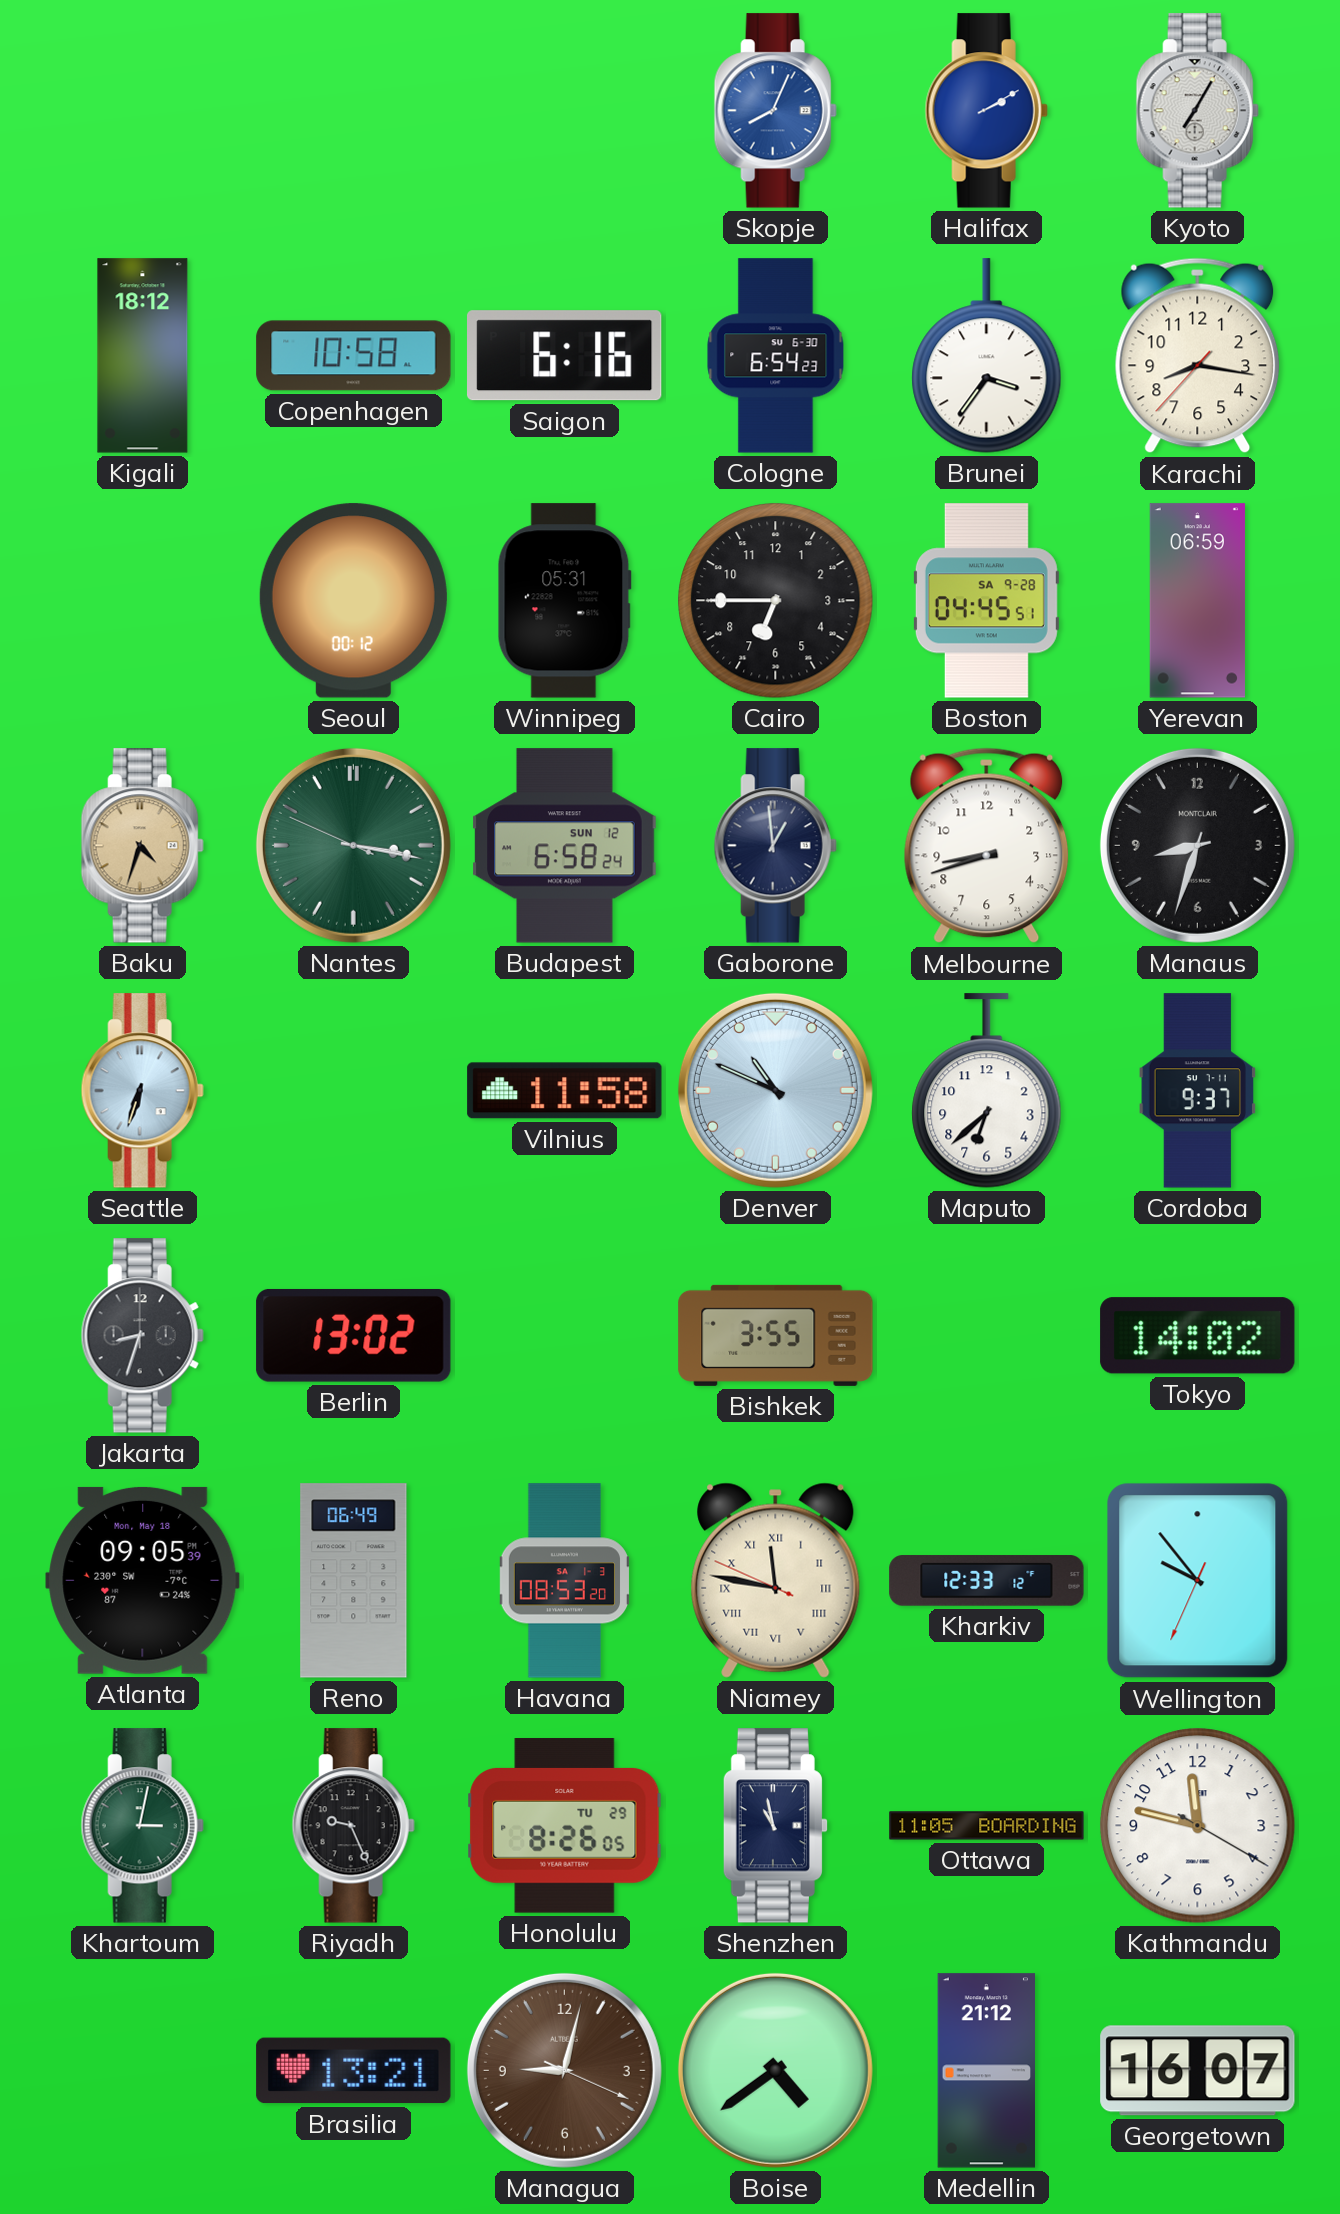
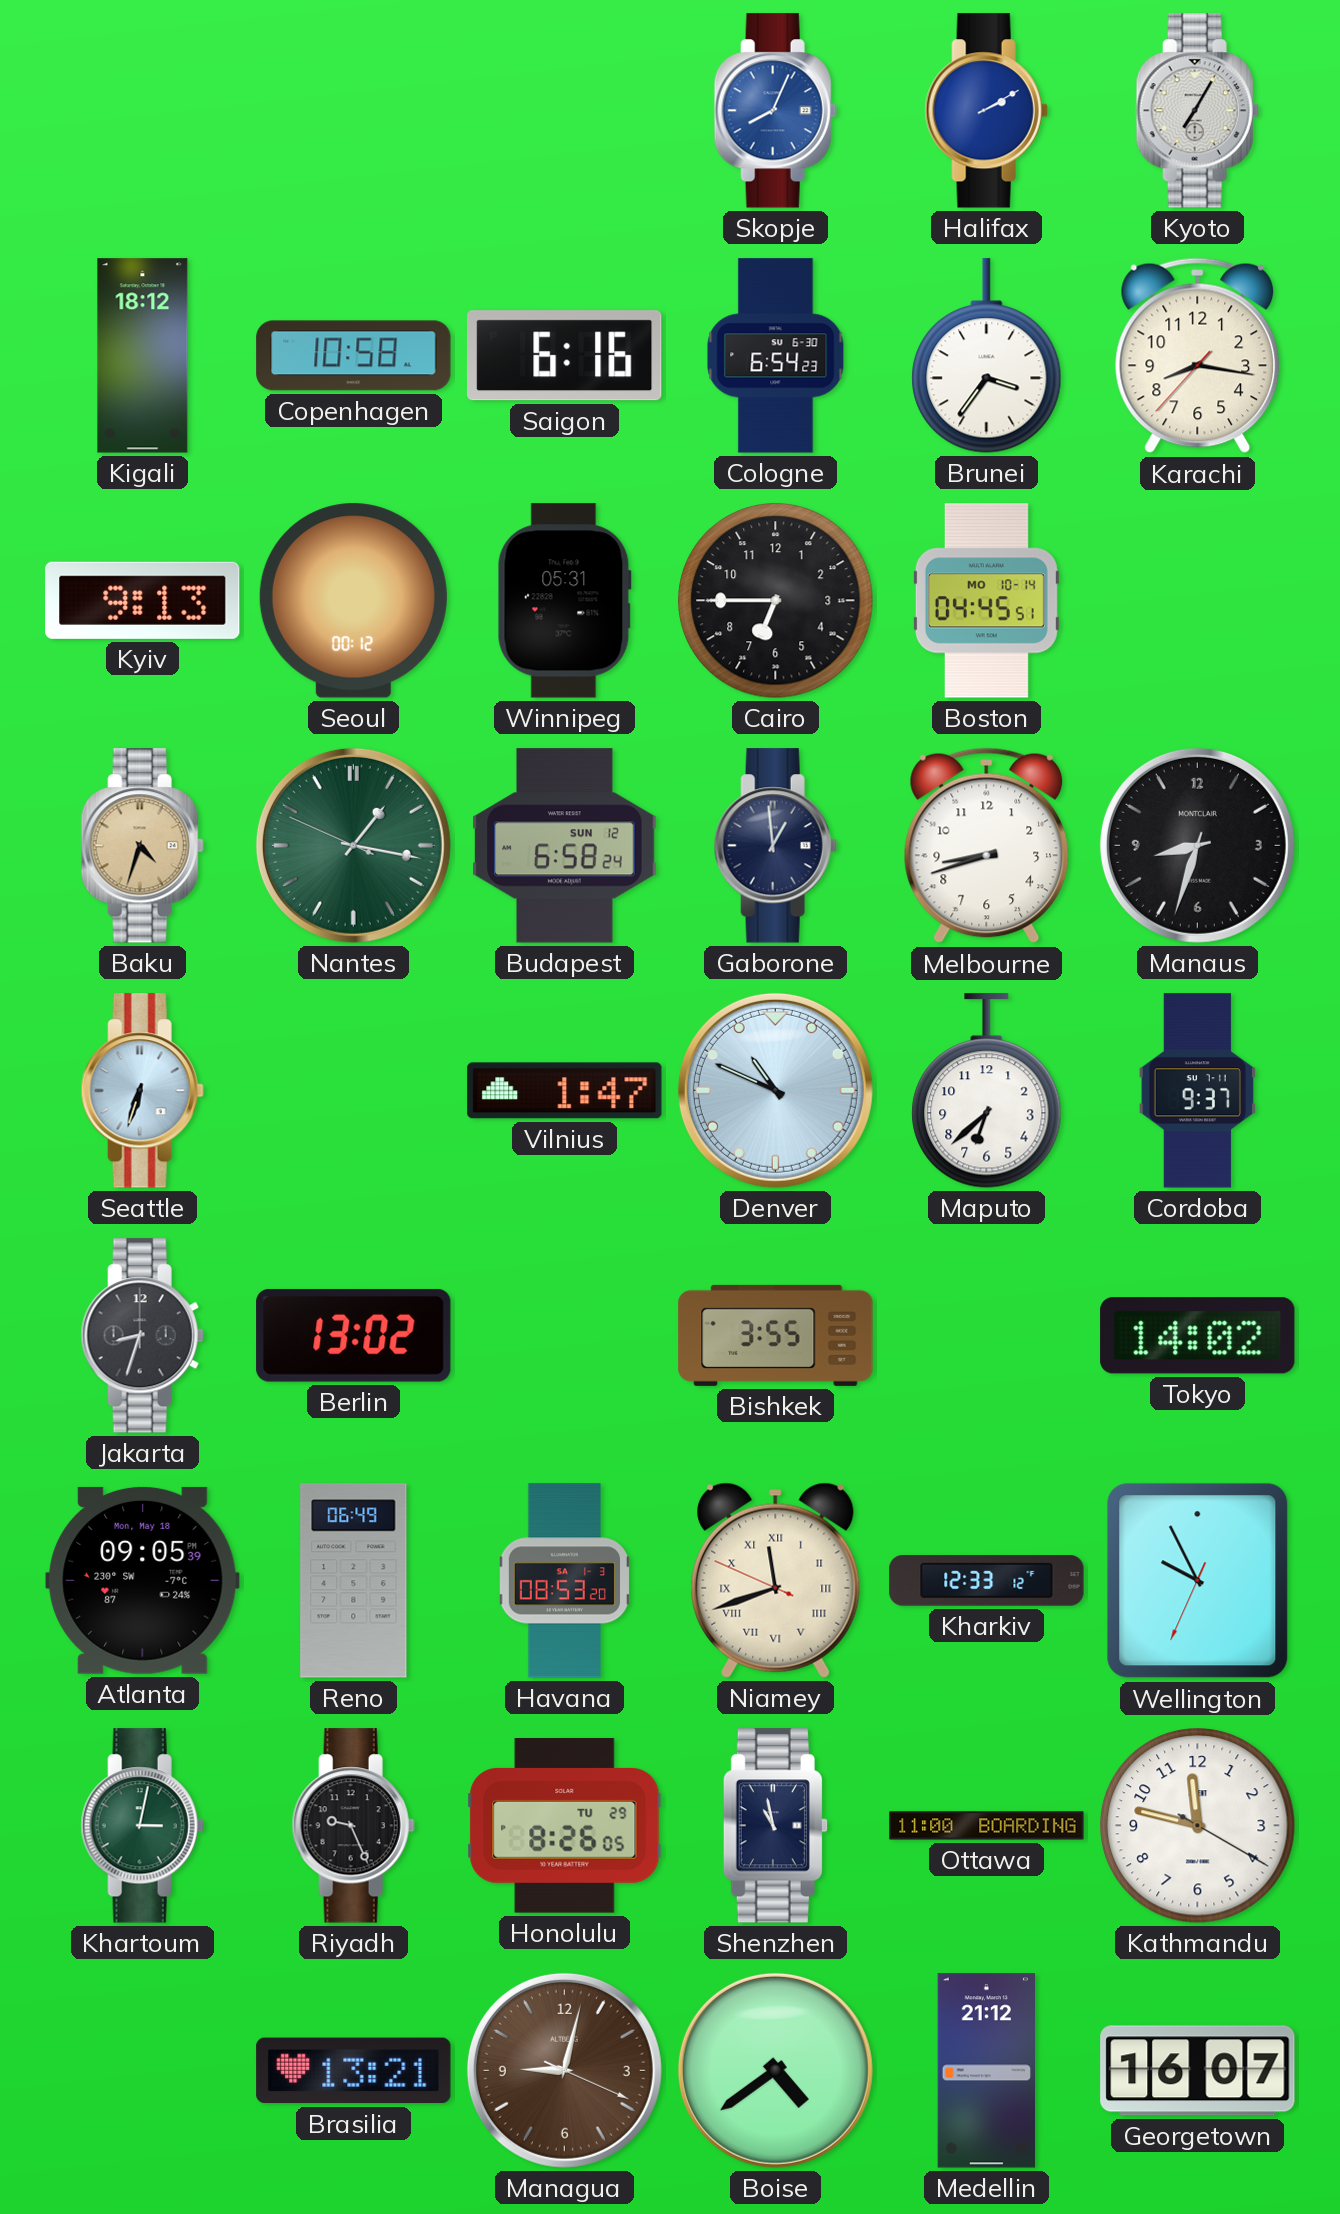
Kyiv: none -> 9:13
Boston date: SA 9-28 -> MO 10-14
Yerevan: 06:59 -> none
Nantes: 3:16 -> 1:16
Vilnius: 11:58 -> 1:47
Niamey: 11:46 -> 11:41
Wellington: 9:53 -> 9:55
Ottawa: 11:05 -> 11:00
